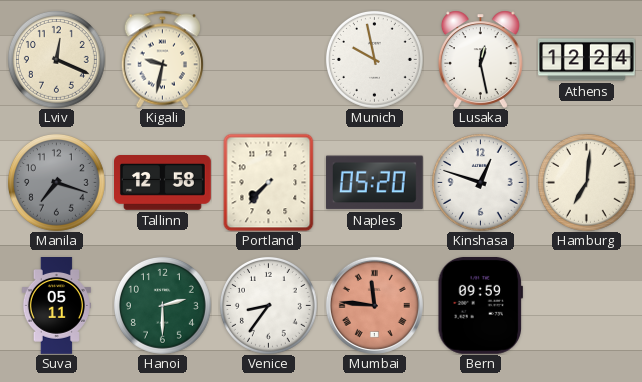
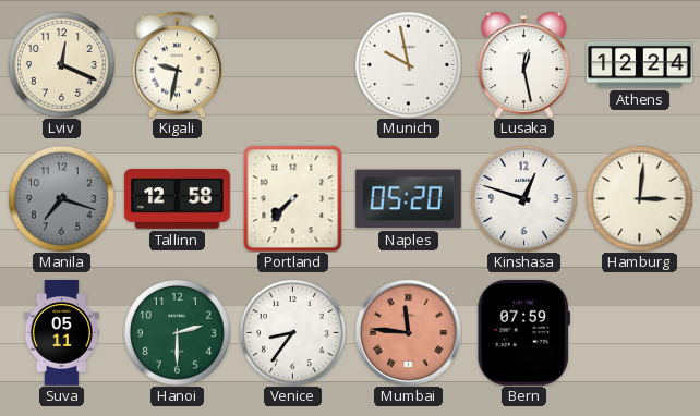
Hamburg: 7:01 -> 3:01
Bern: 09:59 -> 07:59
